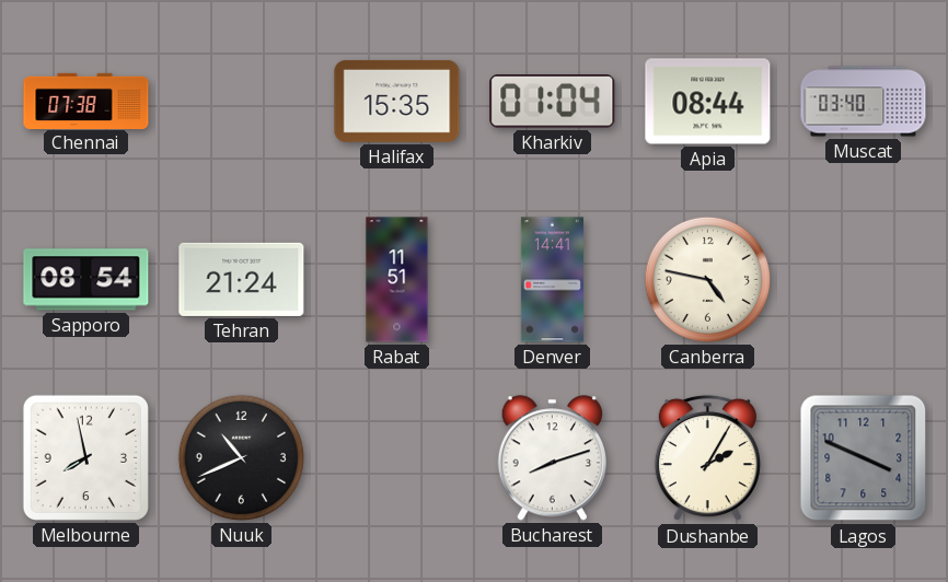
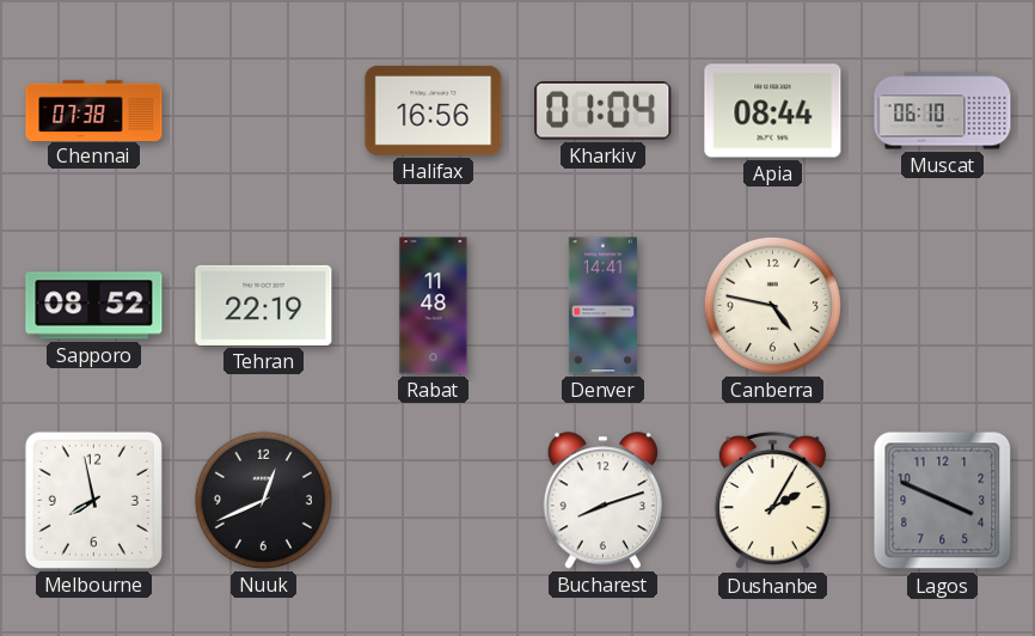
Halifax: 15:35 -> 16:56
Muscat: 03:40 -> 06:10
Sapporo: 08:54 -> 08:52
Tehran: 21:24 -> 22:19
Rabat: 11:51 -> 11:48
Nuuk: 10:41 -> 12:41
